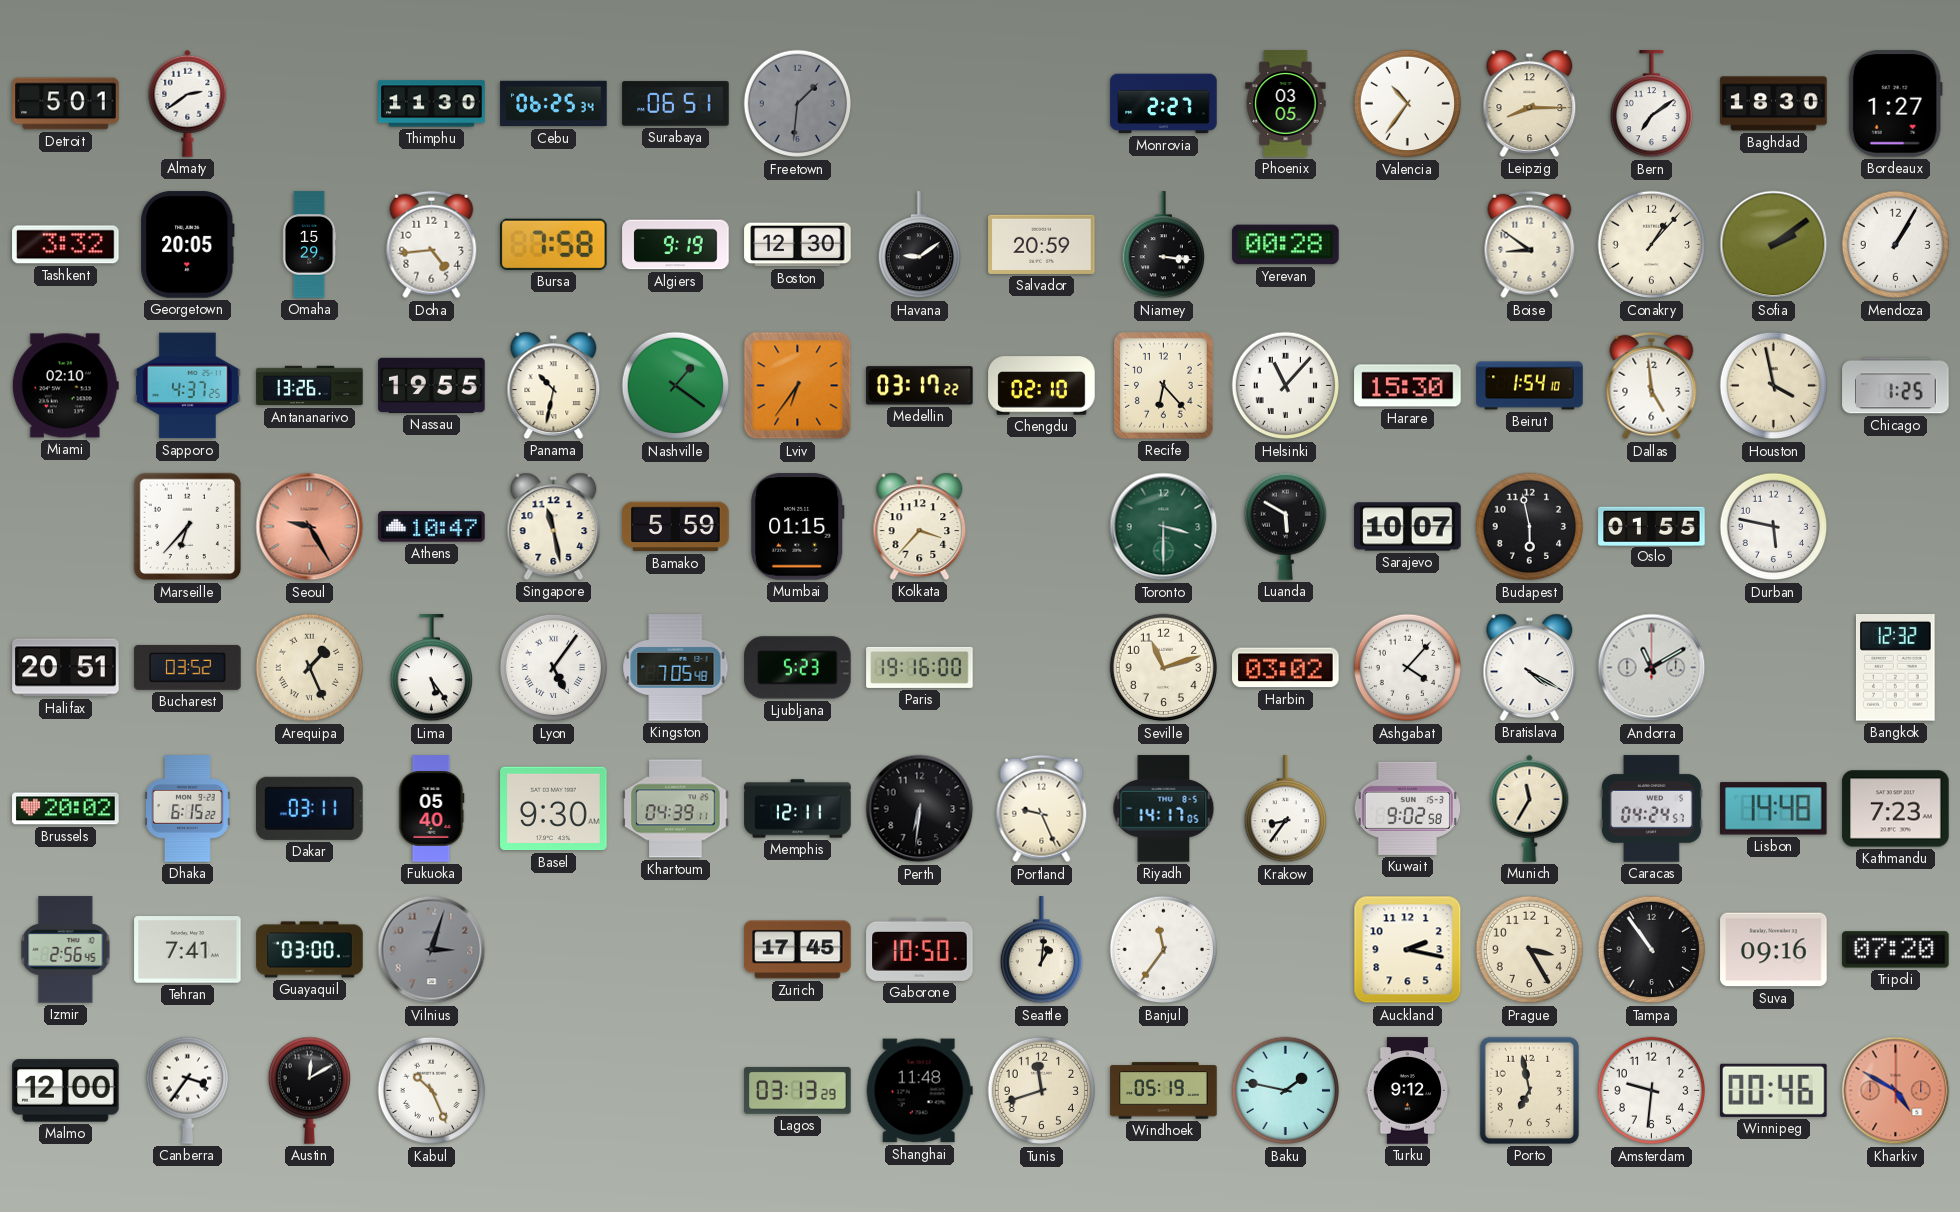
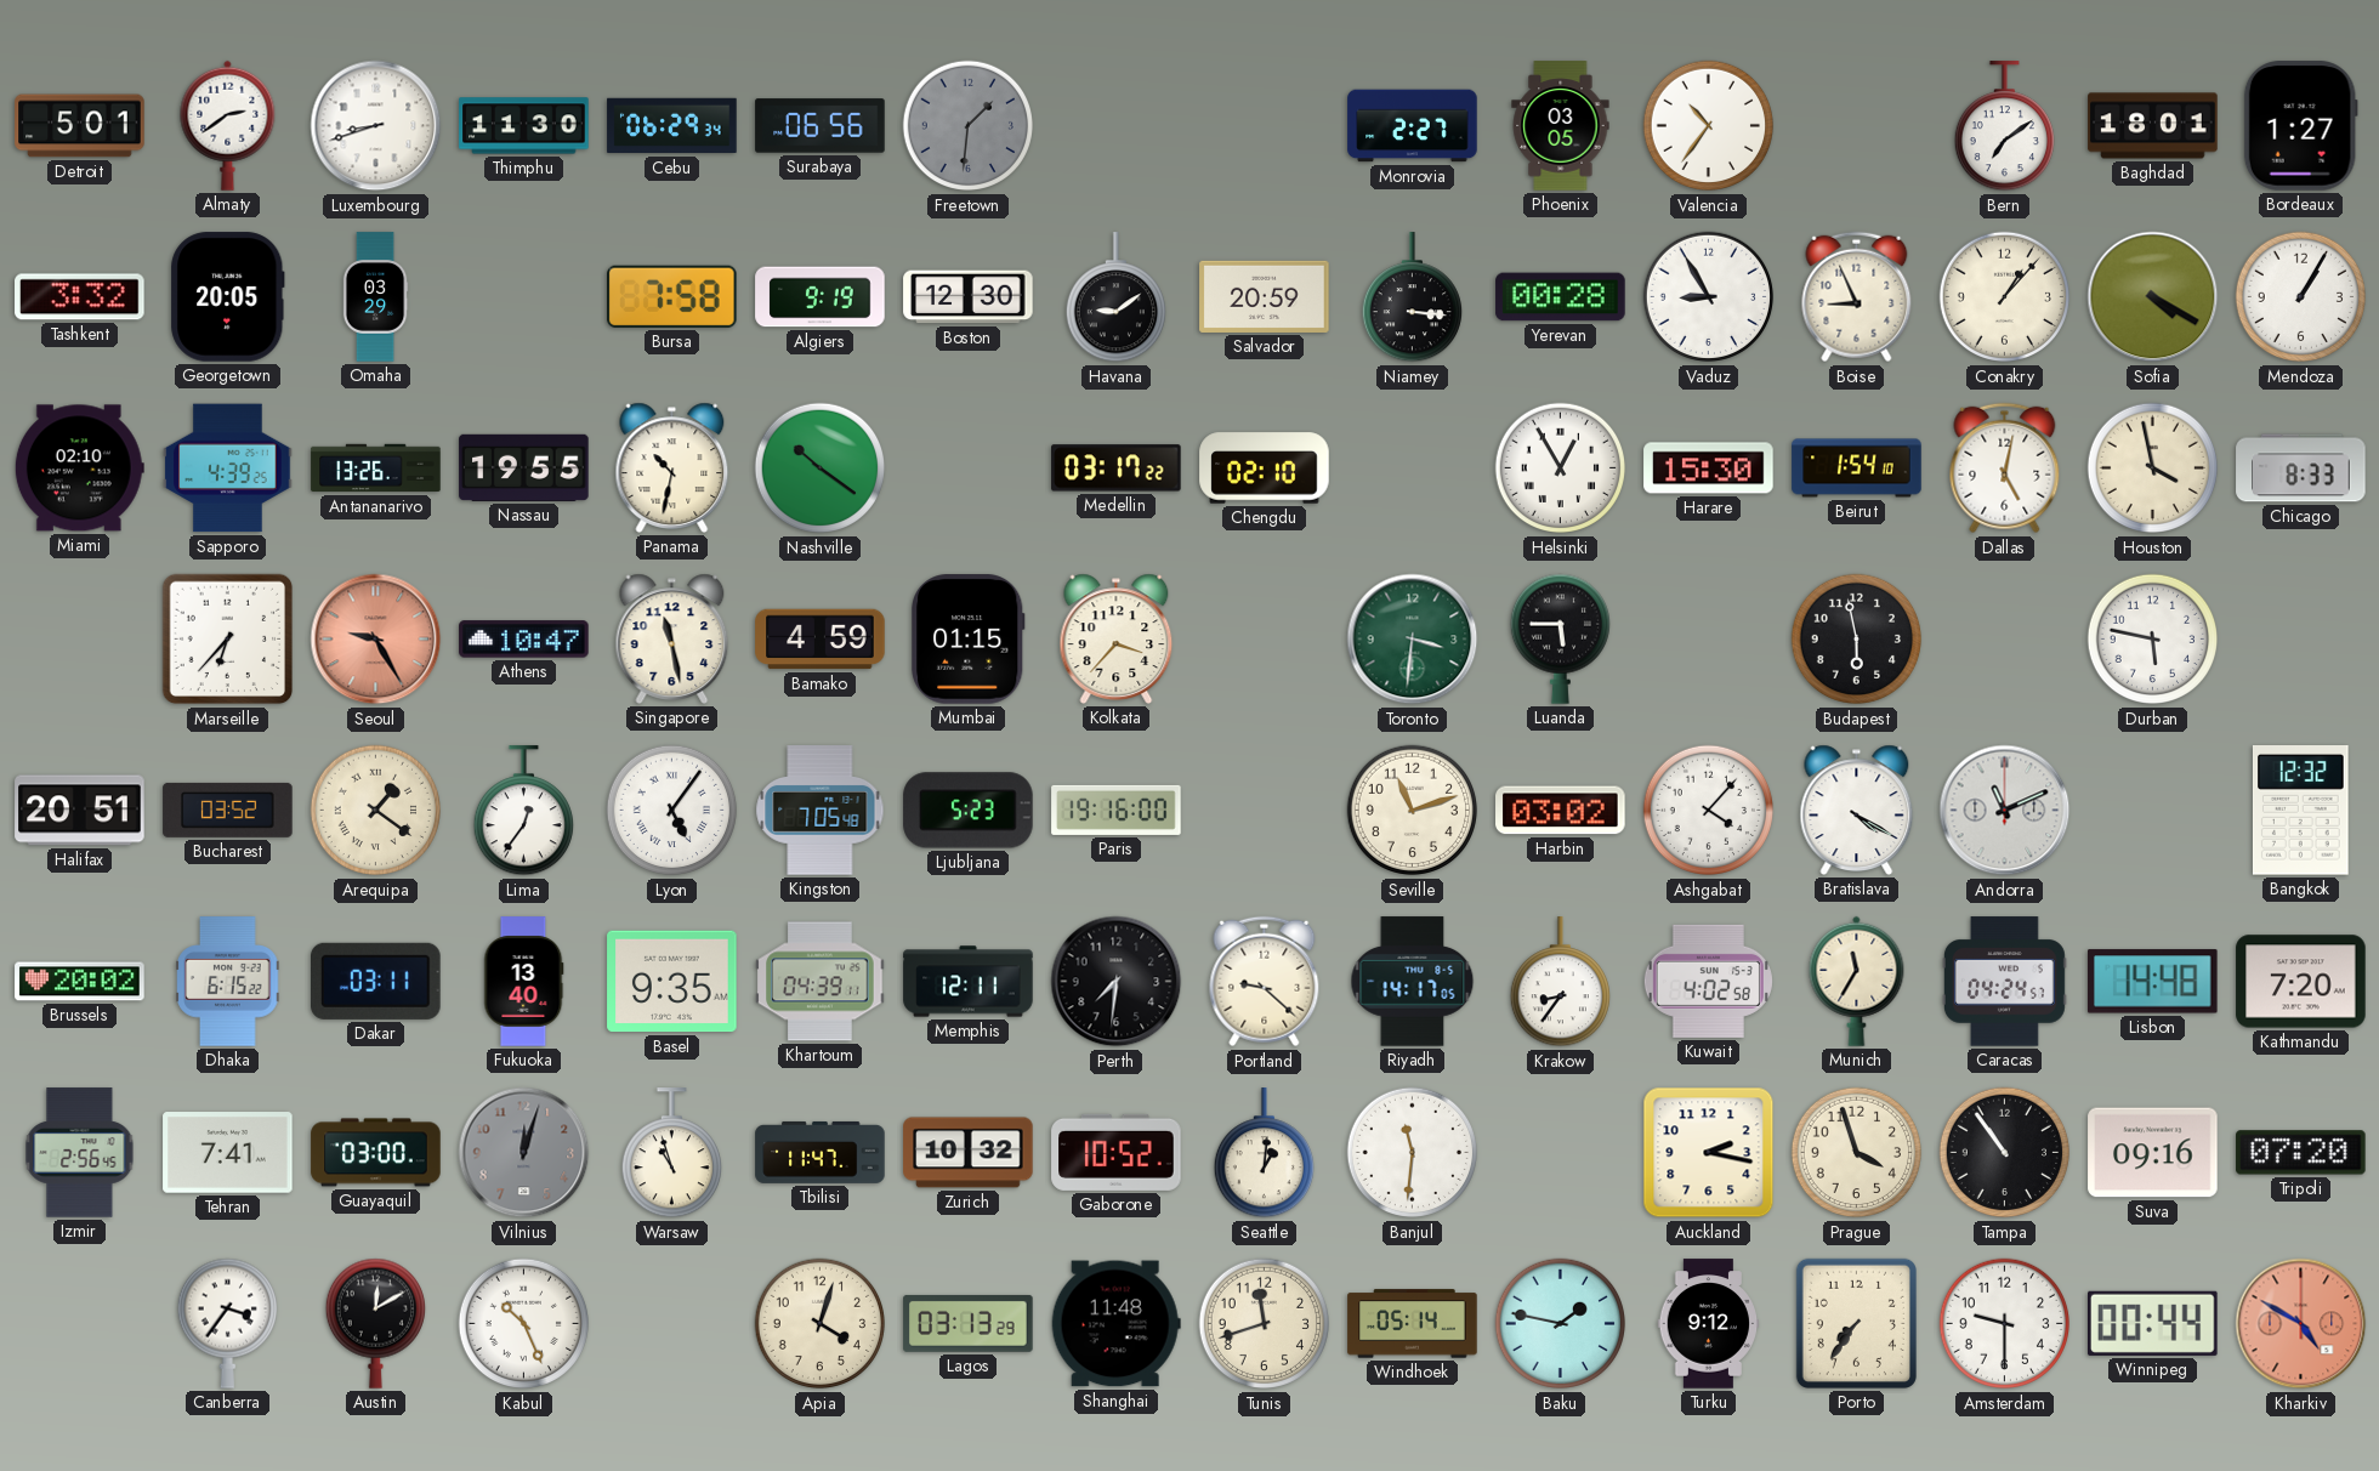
Luxembourg: none -> 8:42
Cebu: 06:25 -> 06:29
Surabaya: 06:51 -> 06:56
Leipzig: 8:15 -> none
Baghdad: 18:30 -> 18:01
Omaha: 15:29 -> 03:29
Doha: 4:44 -> none
Vaduz: none -> 8:55
Boise: 8:51 -> 8:56
Sofia: 2:09 -> 4:20
Sapporo: 4:37 -> 4:39
Nashville: 1:21 -> 10:21
Lviv: 6:36 -> none
Recife: 6:23 -> none
Helsinki: 11:07 -> 12:55
Dallas: 4:59 -> 5:02
Chicago: 1:25 -> 8:33
Bamako: 5:59 -> 4:59
Toronto: 3:30 -> 3:31
Luanda: 5:50 -> 5:45
Sarajevo: 10:07 -> none
Oslo: 01:55 -> none
Arequipa: 1:26 -> 1:21
Lima: 5:24 -> 12:36
Andorra: 11:10 -> 11:11
Fukuoka: 05:40 -> 13:40
Basel: 9:30 -> 9:35
Perth: 6:31 -> 7:31
Portland: 9:26 -> 9:22
Kuwait: 9:02 -> 4:02
Kathmandu: 7:23 -> 7:20
Vilnius: 3:03 -> 12:03
Warsaw: none -> 10:57
Tbilisi: none -> 11:47
Zurich: 17:45 -> 10:32
Gaborone: 10:50 -> 10:52
Banjul: 11:36 -> 11:31
Prague: 3:25 -> 3:57
Malmo: 12:00 -> none
Apia: none -> 4:03
Windhoek: 05:19 -> 05:14
Porto: 6:58 -> 7:36
Amsterdam: 9:31 -> 9:30
Winnipeg: 00:46 -> 00:44
